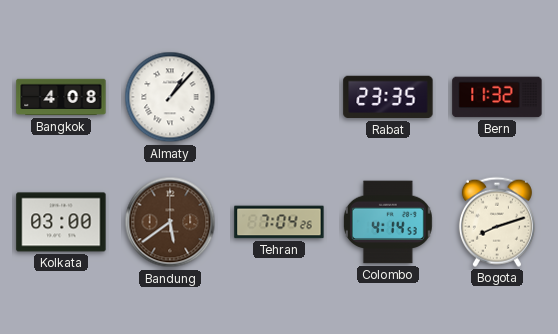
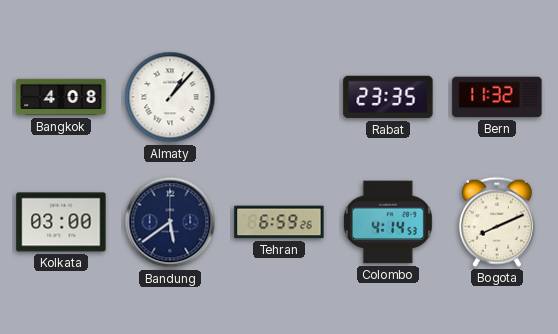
Bandung dial: brown -> navy
Tehran: 7:04 -> 6:59
Bogota: 8:12 -> 8:11
